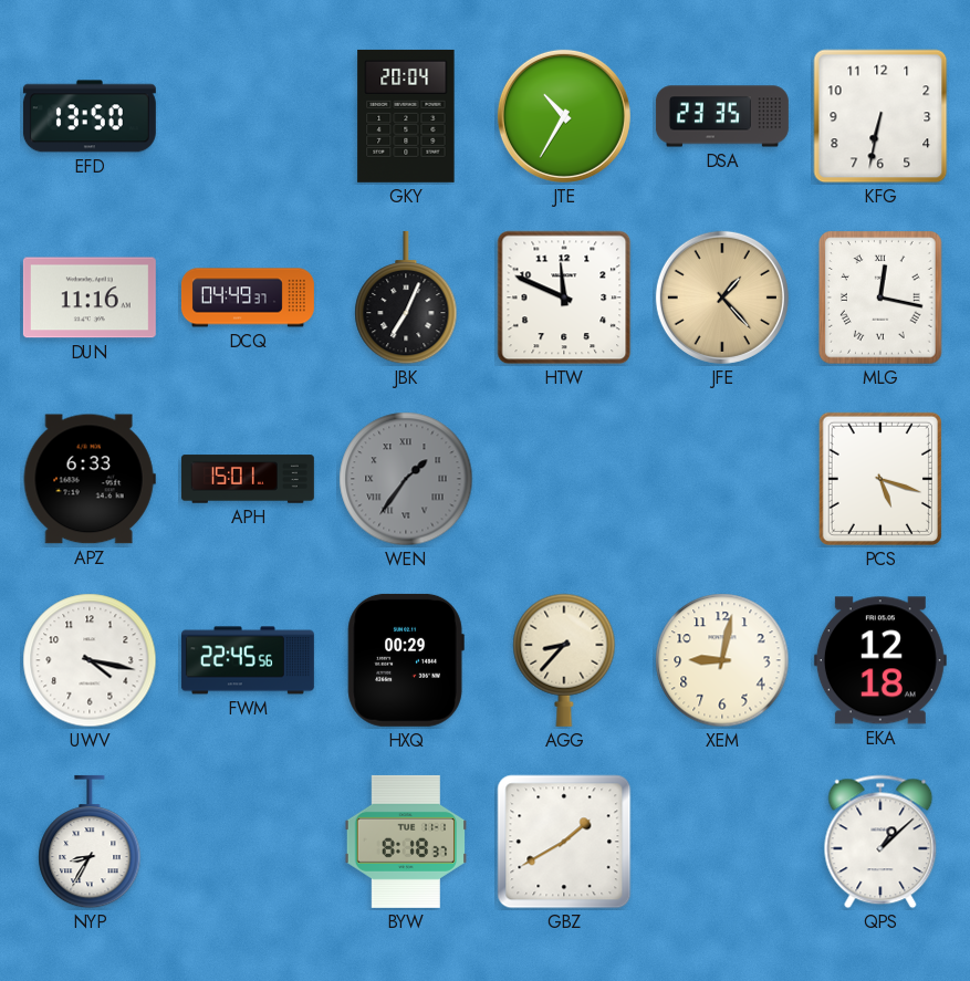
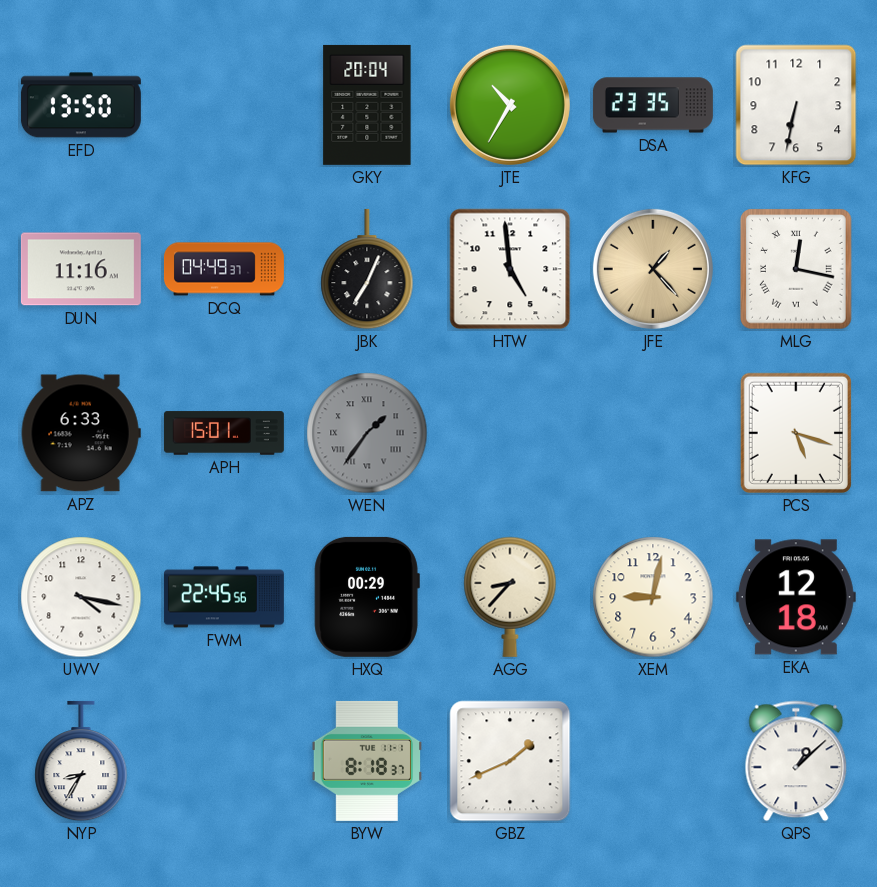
HTW: 11:49 -> 4:59
GBZ: 1:40 -> 1:41
